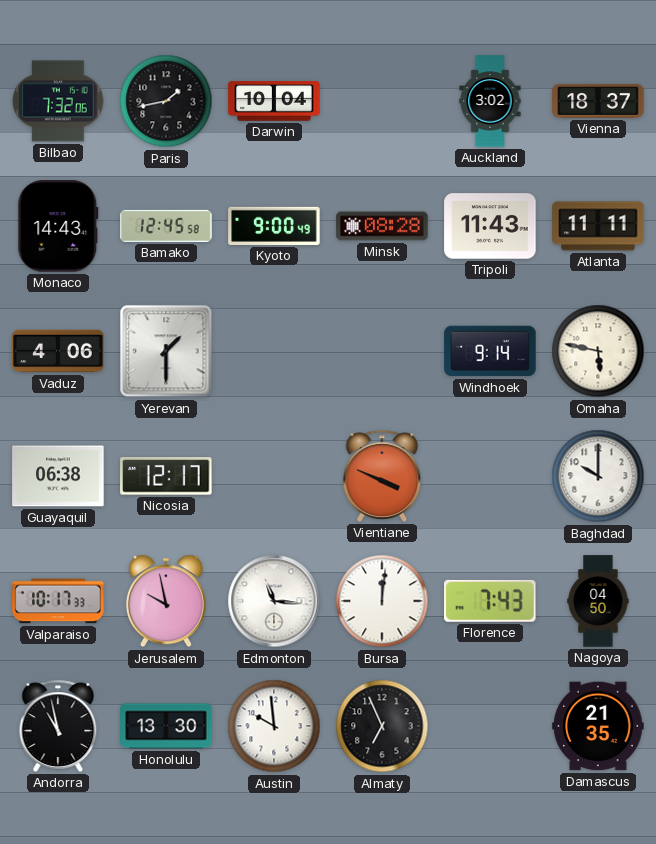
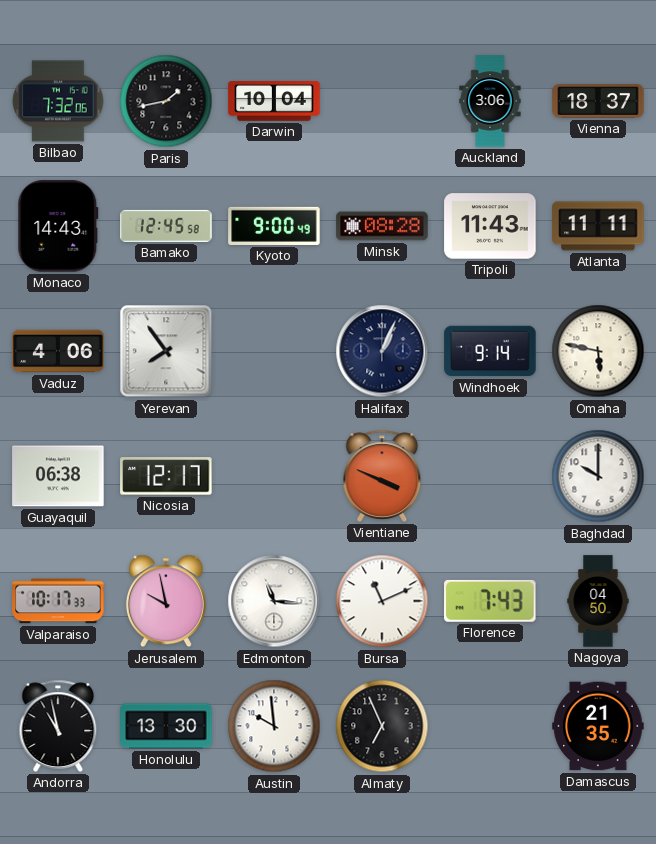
Auckland: 3:02 -> 3:06
Yerevan: 1:30 -> 7:54
Halifax: none -> 1:04
Bursa: 12:01 -> 11:11
